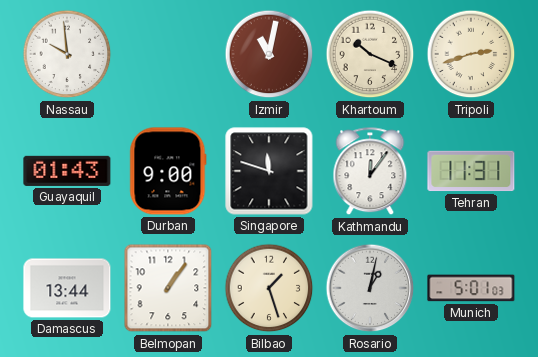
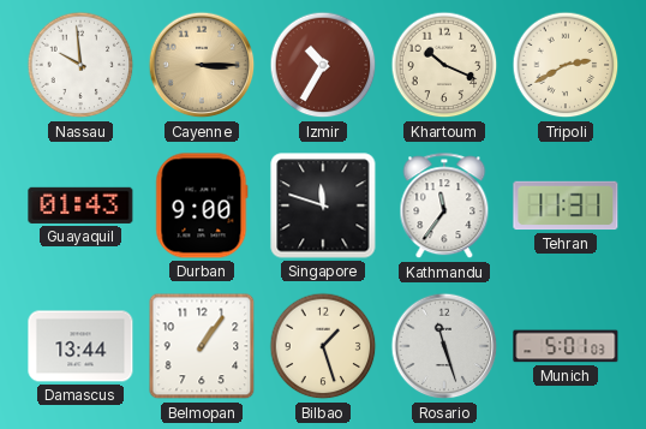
Cayenne: none -> 3:15
Izmir: 11:02 -> 10:35
Tripoli: 2:42 -> 2:40
Kathmandu: 12:06 -> 11:36
Rosario: 1:02 -> 11:27
